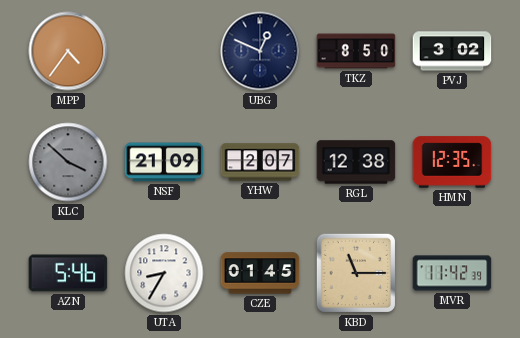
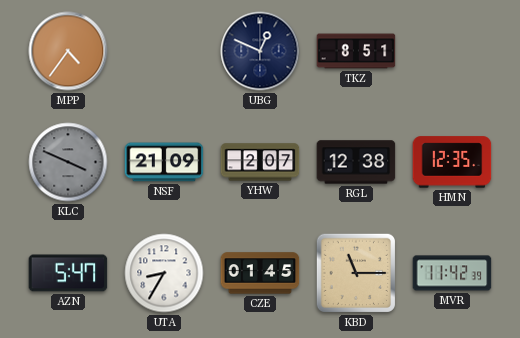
TKZ: 8:50 -> 8:51
PVJ: 3:02 -> none
KLC: 3:52 -> 3:49
AZN: 5:46 -> 5:47
